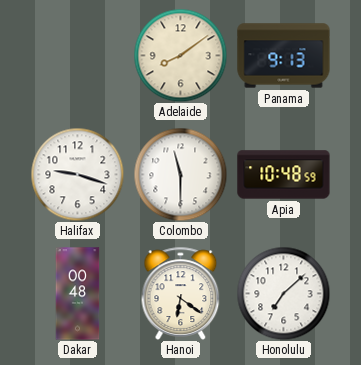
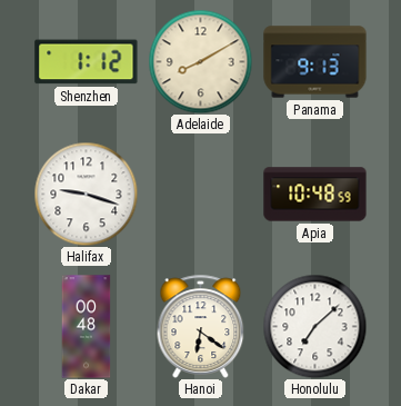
Shenzhen: none -> 1:12
Adelaide: 8:09 -> 8:10
Colombo: 11:30 -> none
